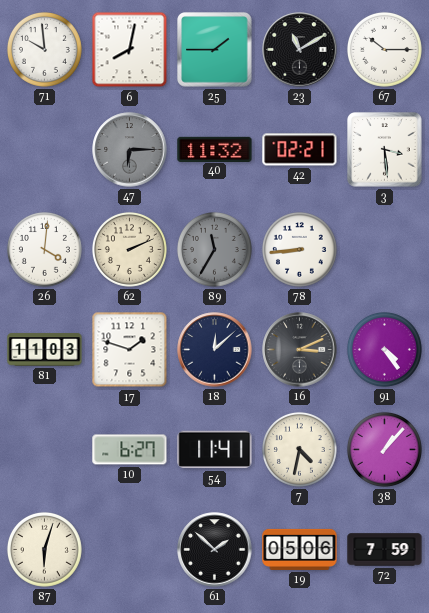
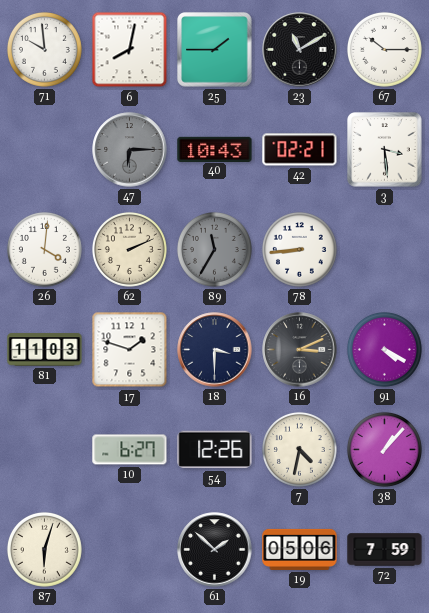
40: 11:32 -> 10:43
18: 12:08 -> 3:30
91: 4:24 -> 4:20
54: 11:41 -> 12:26
